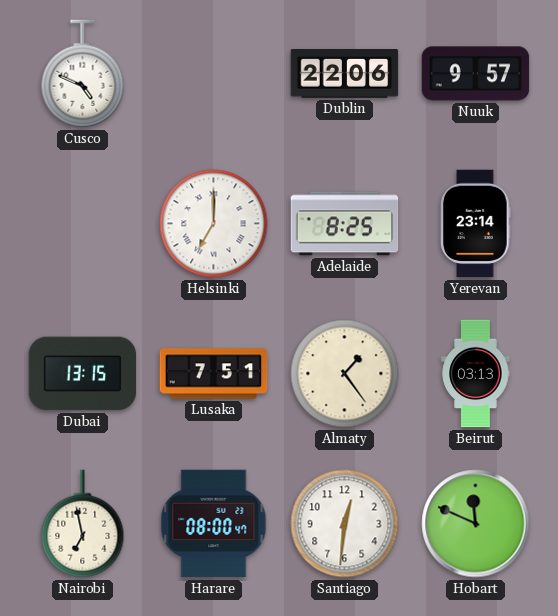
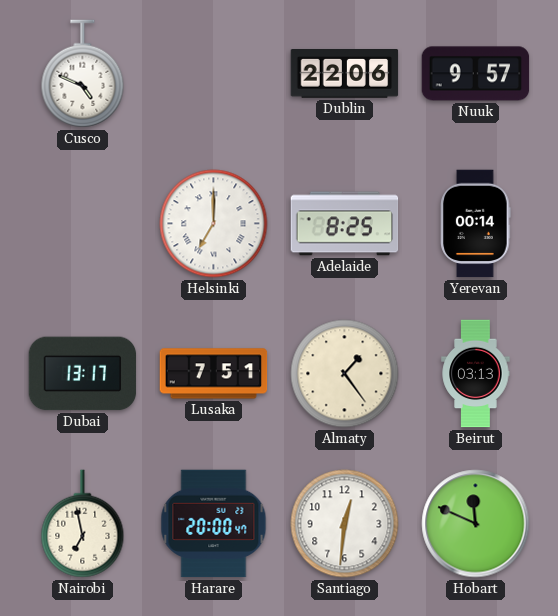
Yerevan: 23:14 -> 00:14
Dubai: 13:15 -> 13:17
Harare: 08:00 -> 20:00
